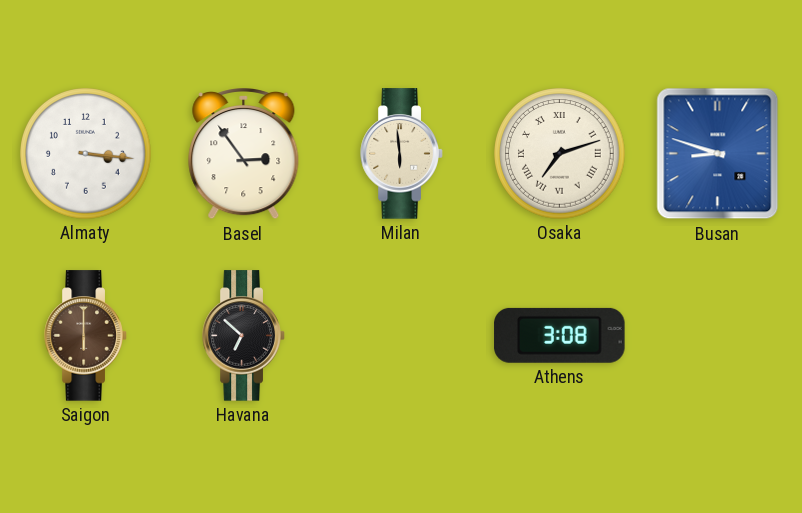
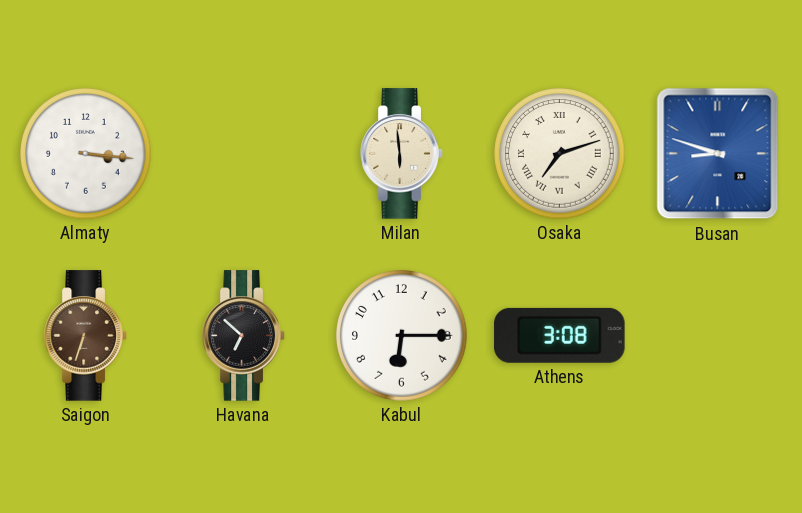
Basel: 2:54 -> none
Saigon: 6:00 -> 6:33
Kabul: none -> 6:15
